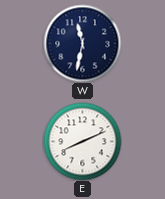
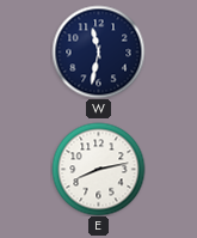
E: 8:11 -> 8:13
